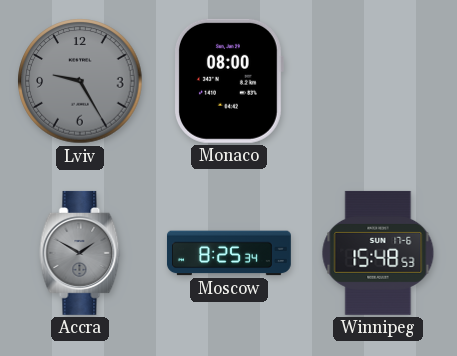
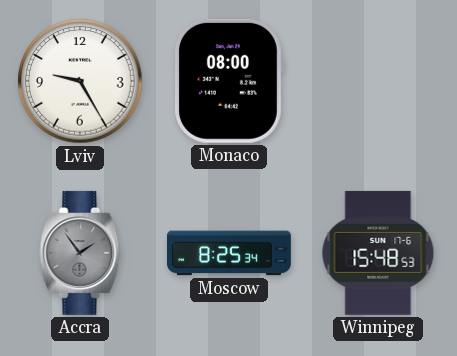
Lviv dial: grey -> white
Accra: 1:50 -> 1:54
